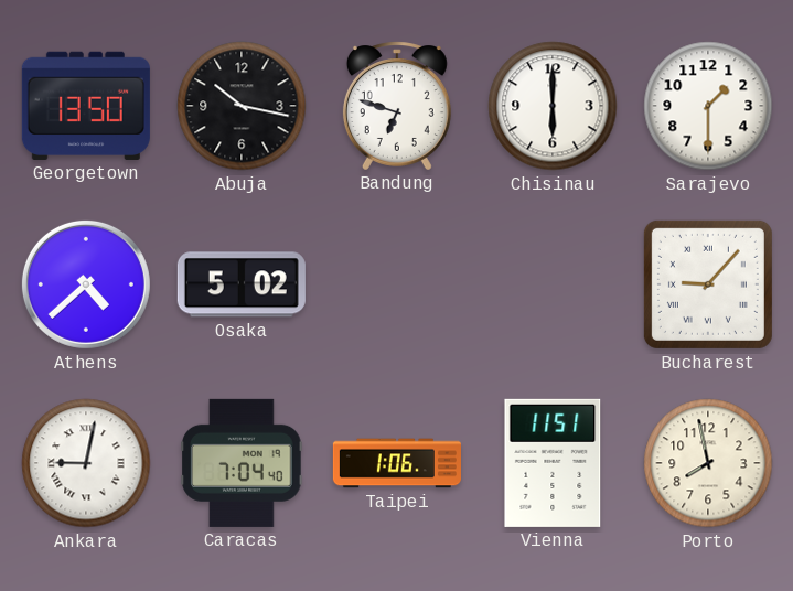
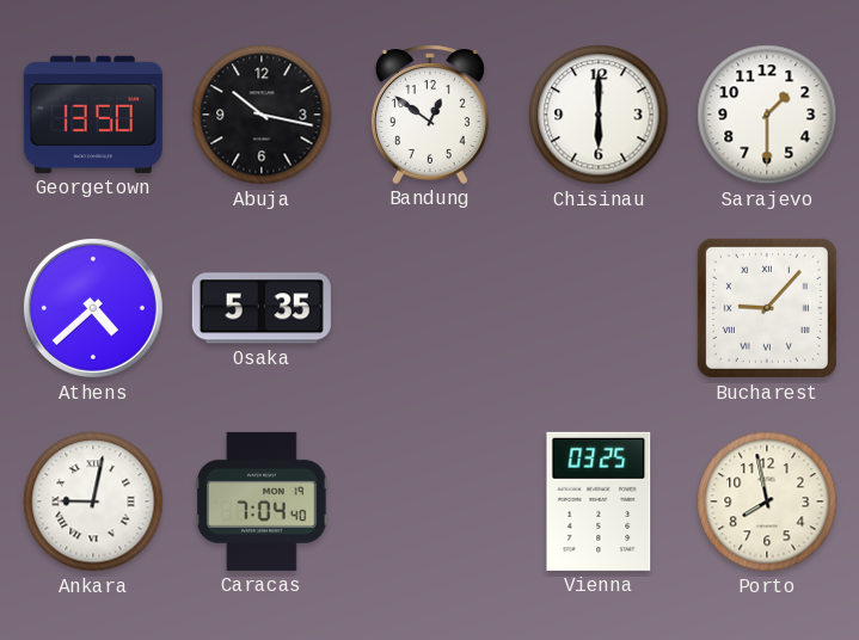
Bandung: 6:48 -> 12:51
Osaka: 5:02 -> 5:35
Taipei: 1:06 -> none
Vienna: 11:51 -> 03:25
